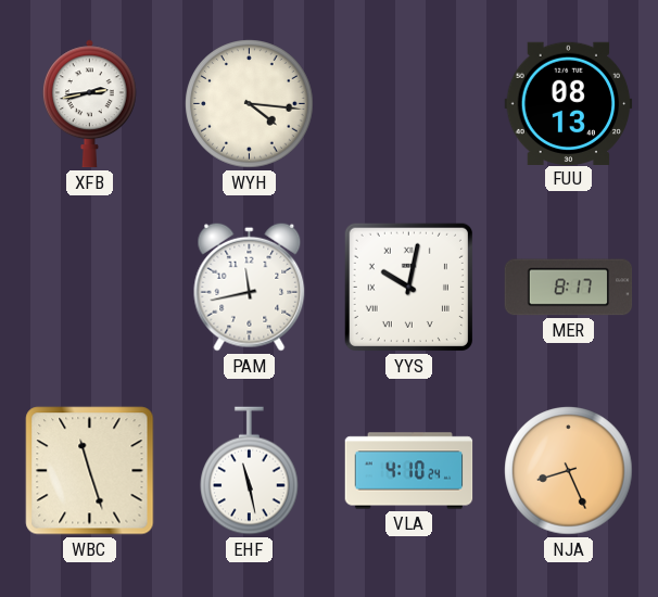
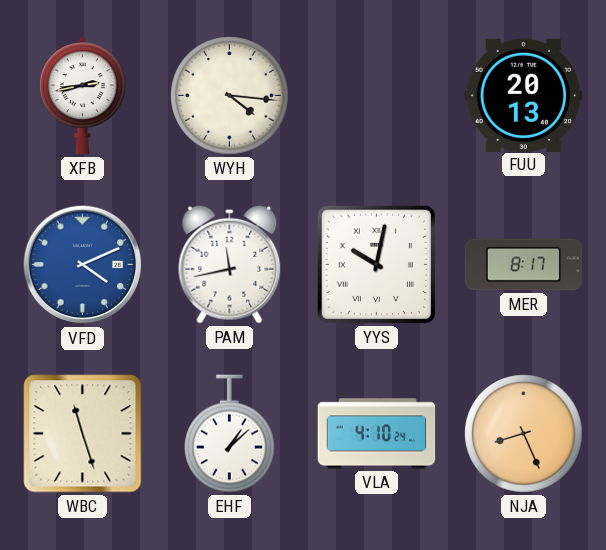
FUU: 08:13 -> 20:13
VFD: none -> 4:11
EHF: 11:28 -> 1:08
